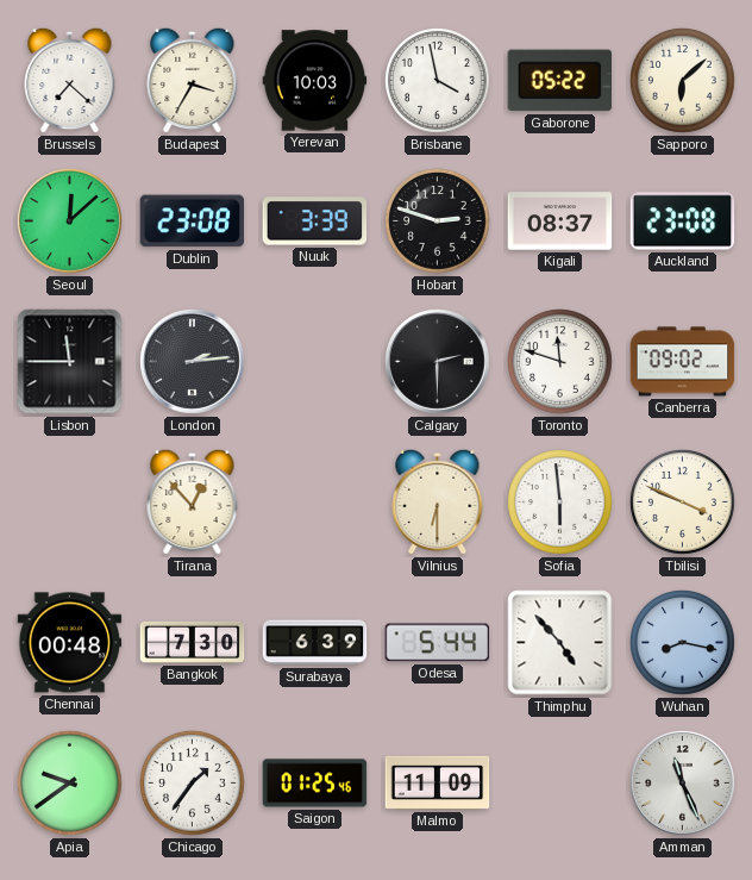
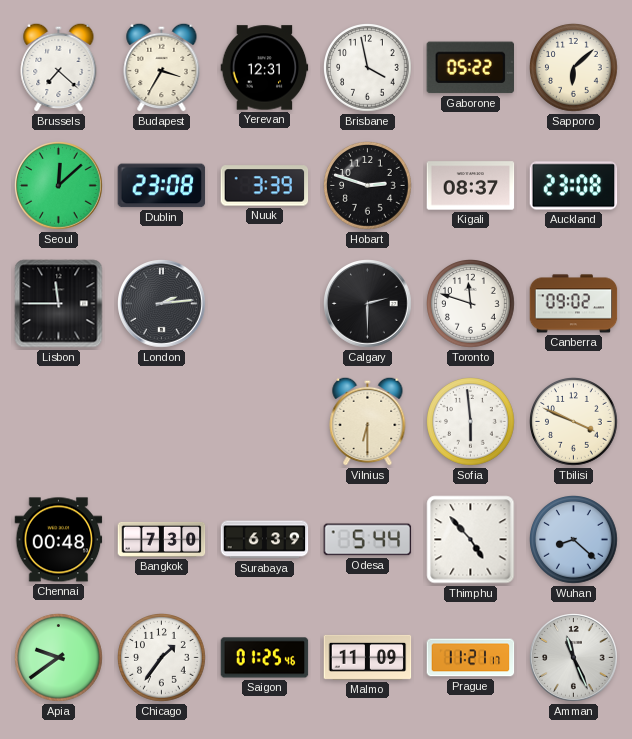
Yerevan: 10:03 -> 12:31
Tirana: 12:53 -> none
Wuhan: 8:17 -> 8:22
Prague: none -> 11:21
